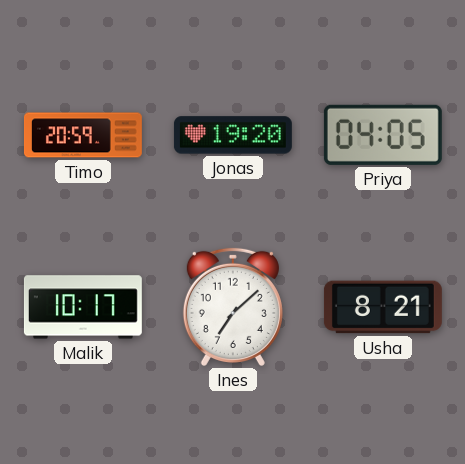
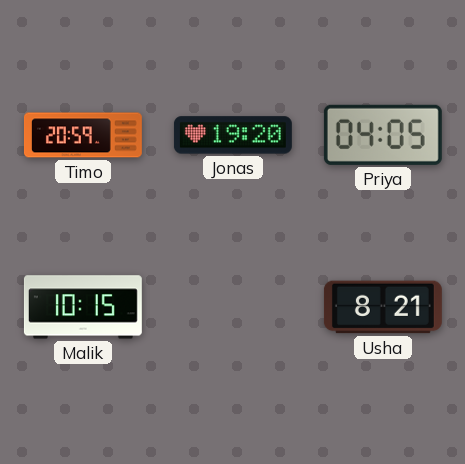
Malik: 10:17 -> 10:15
Ines: 7:08 -> none
